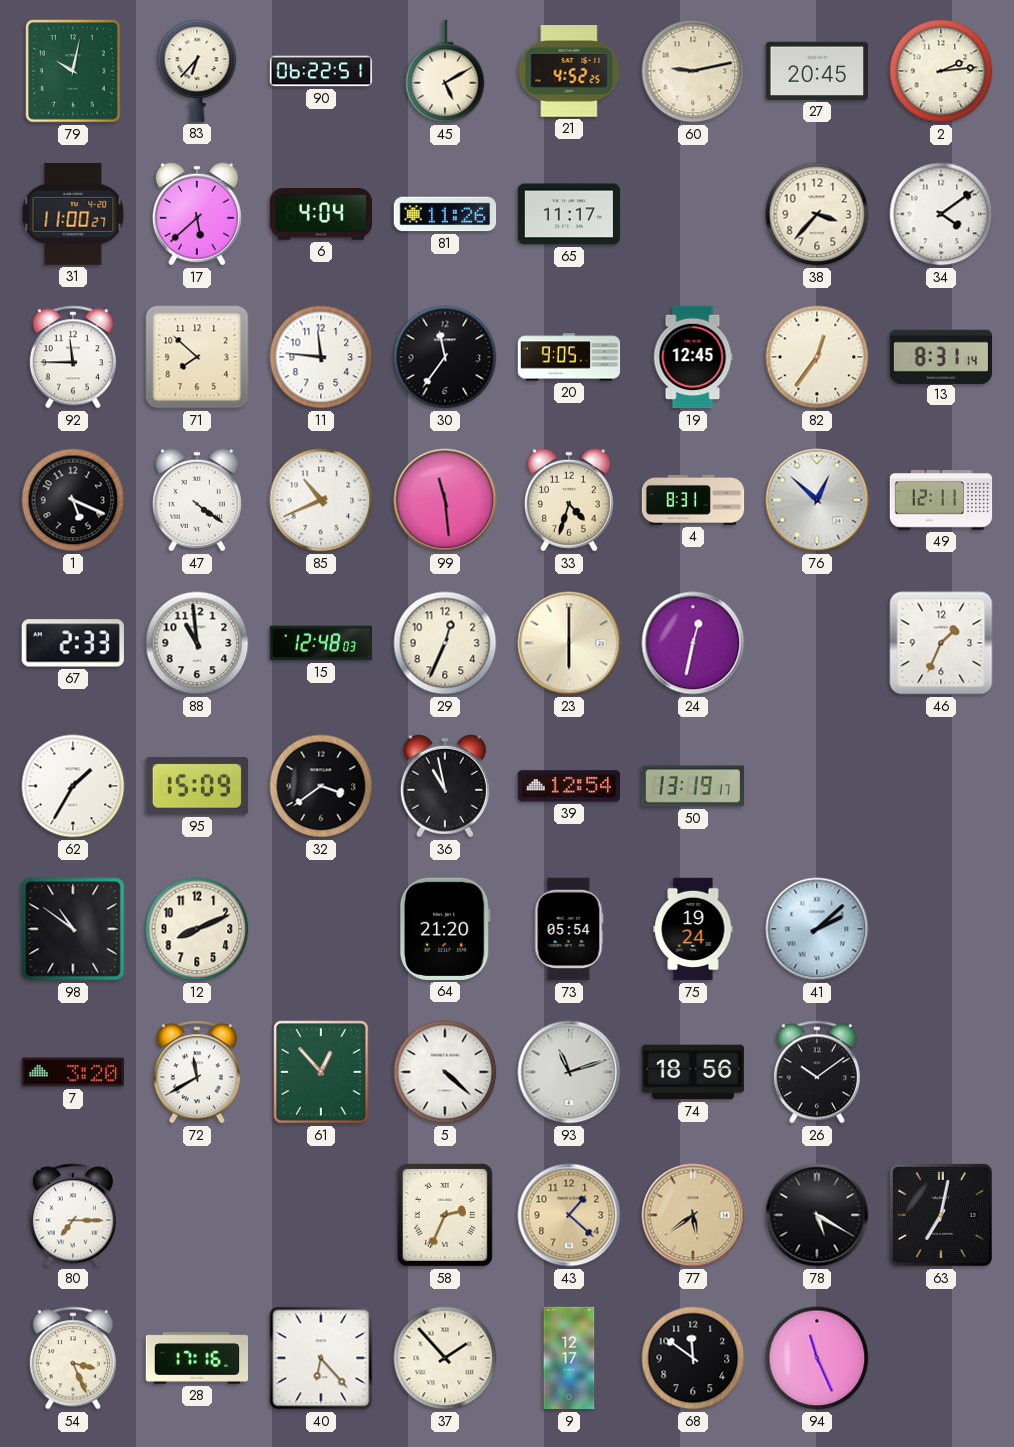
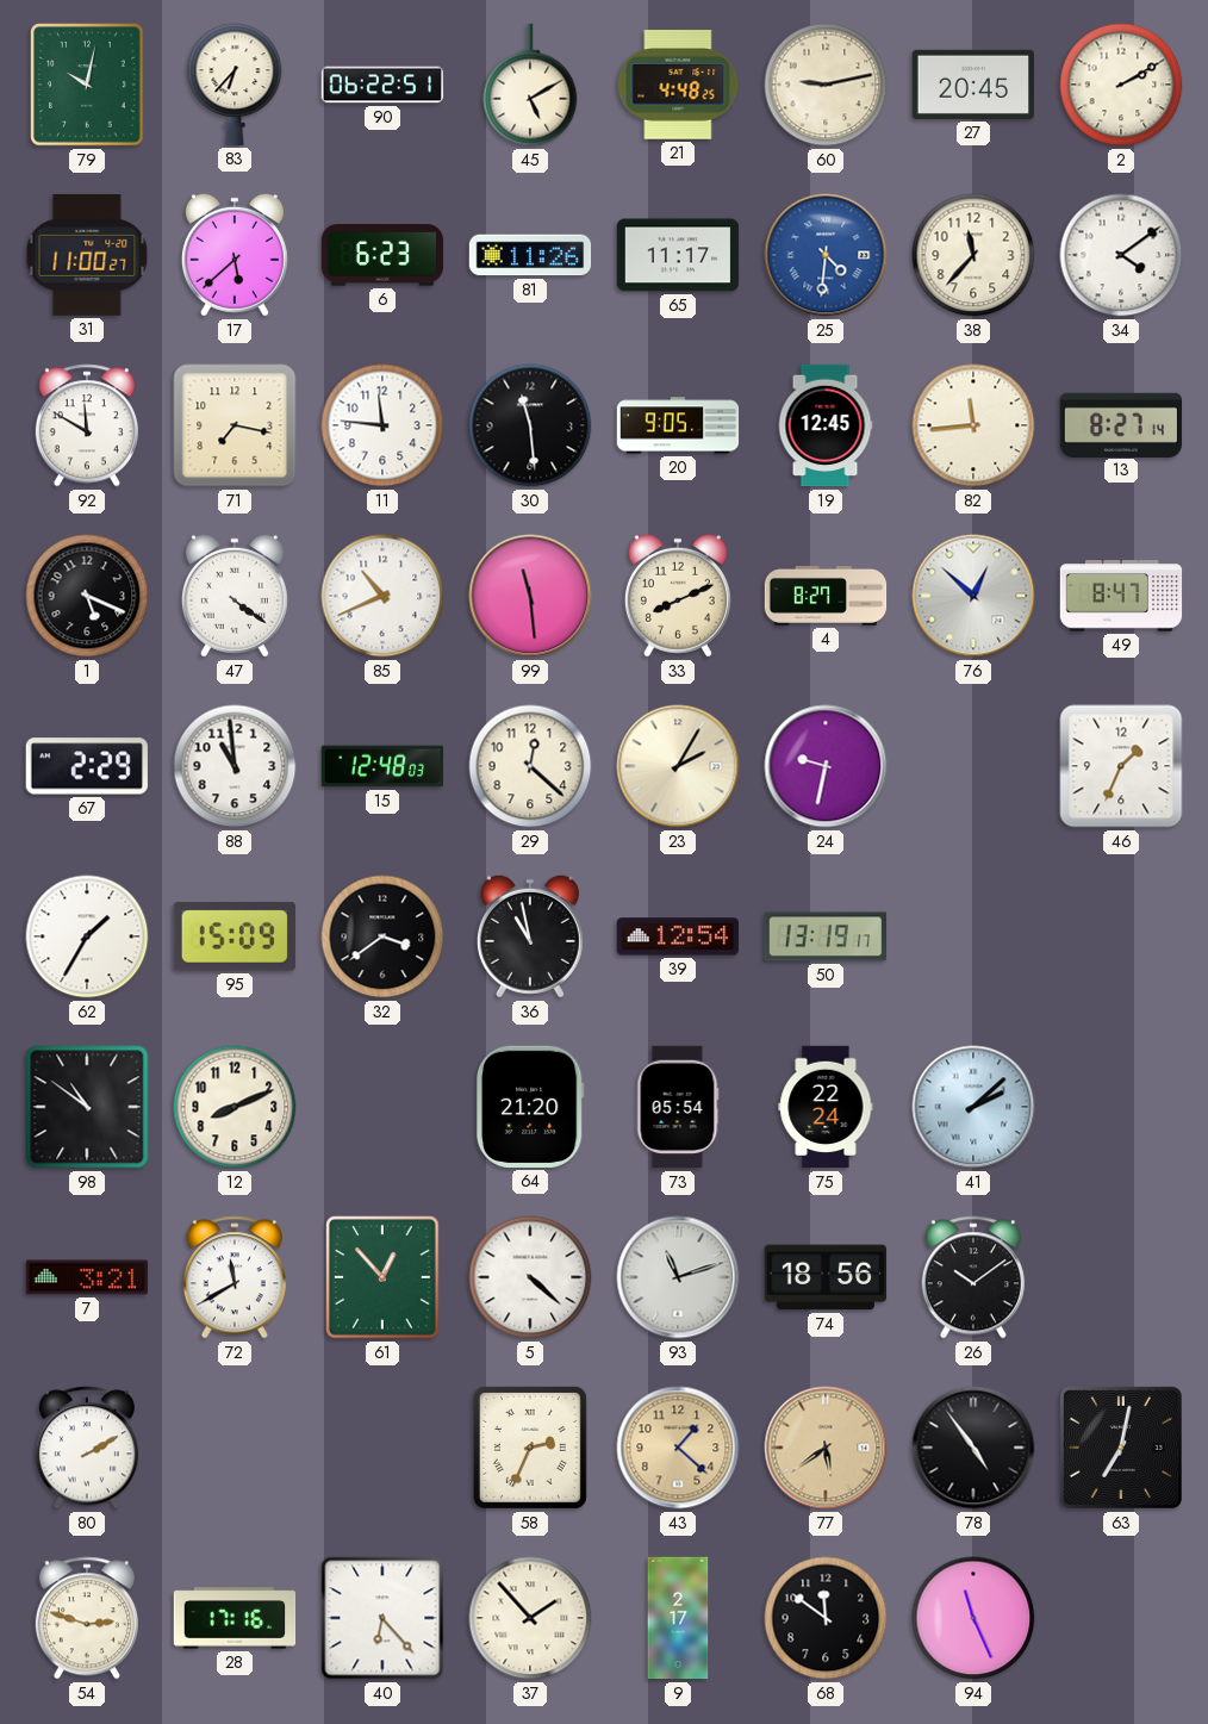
21: 4:52 -> 4:48
2: 2:14 -> 2:10
6: 4:04 -> 6:23
25: none -> 4:31
38: 3:37 -> 11:37
92: 11:45 -> 11:50
71: 7:52 -> 7:17
30: 11:36 -> 11:29
82: 12:36 -> 11:44
13: 8:31 -> 8:27
33: 4:33 -> 8:11
4: 8:31 -> 8:27
49: 12:11 -> 8:47
67: 2:33 -> 2:29
29: 12:34 -> 12:22
23: 6:00 -> 2:05
24: 12:32 -> 9:32
75: 19:24 -> 22:24
7: 3:20 -> 3:21
80: 7:15 -> 2:10
78: 5:20 -> 4:54
54: 3:26 -> 2:48
9: 12:17 -> 2:17
